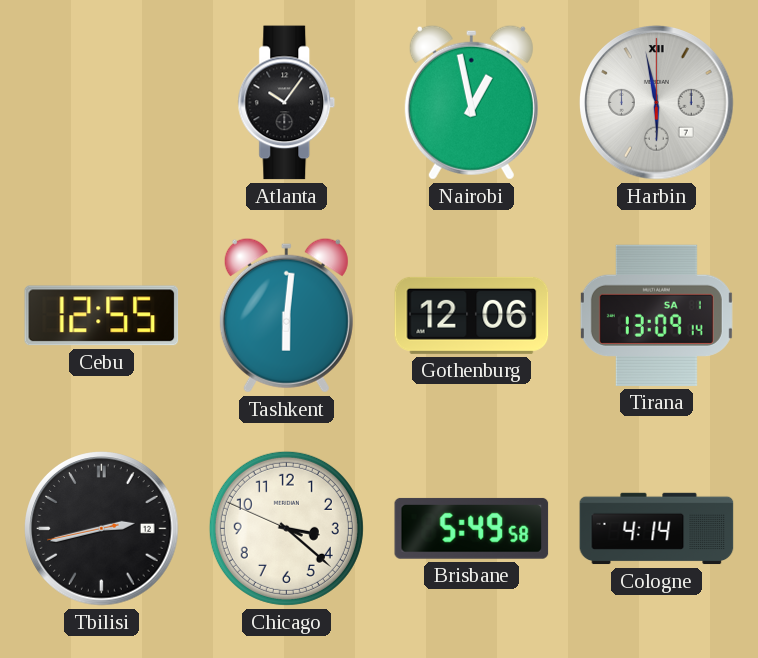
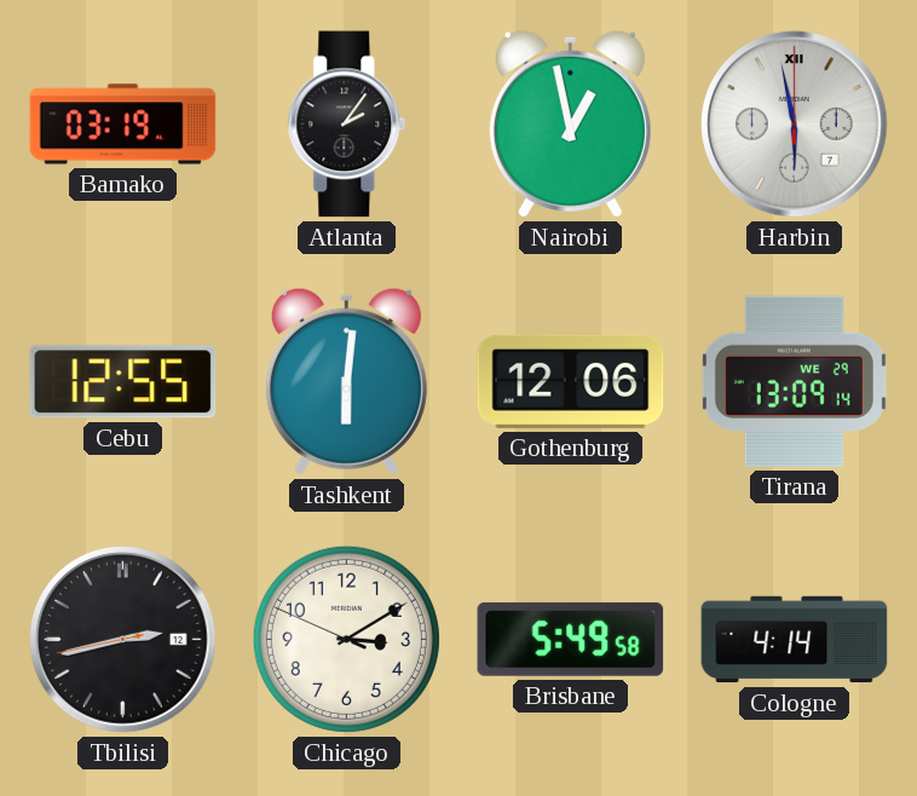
Bamako: none -> 03:19
Atlanta: 10:06 -> 2:06
Tirana date: SA 1 -> WE 29
Chicago: 3:21 -> 3:09
